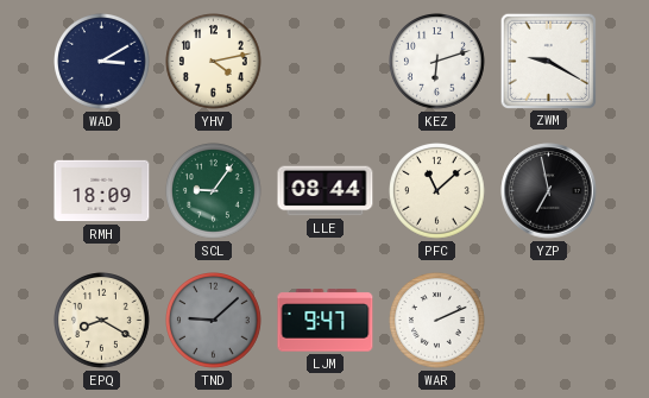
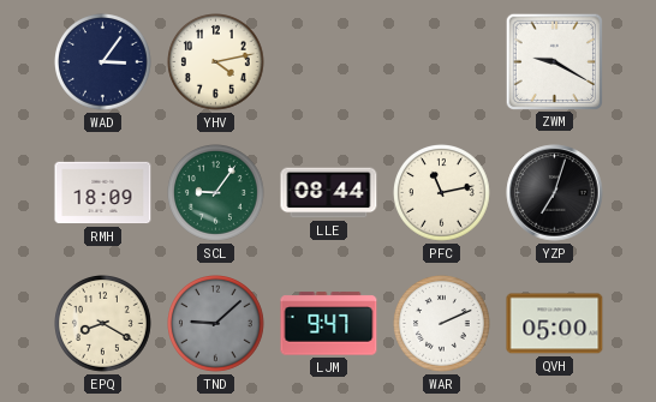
WAD: 3:10 -> 3:06
KEZ: 6:12 -> none
PFC: 11:08 -> 11:13
YZP: 6:58 -> 7:03
QVH: none -> 05:00
